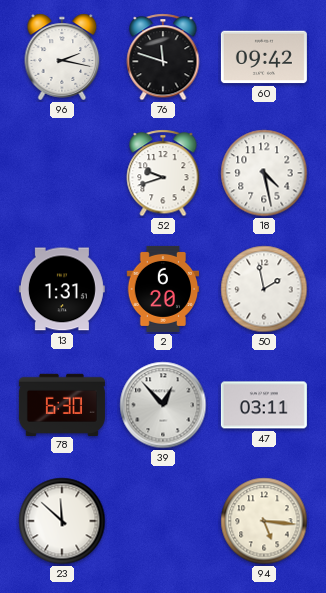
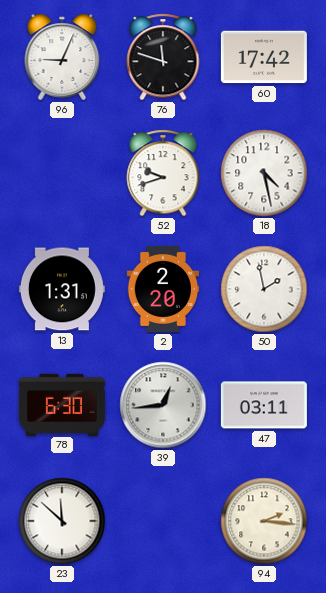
96: 2:17 -> 9:04
60: 09:42 -> 17:42
2: 6:20 -> 2:20
39: 12:53 -> 12:44
94: 5:16 -> 2:16
